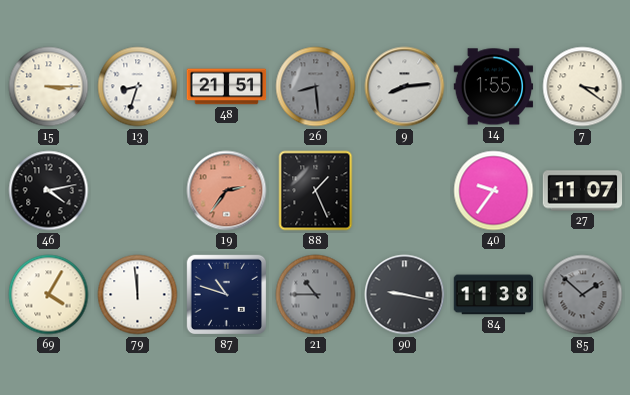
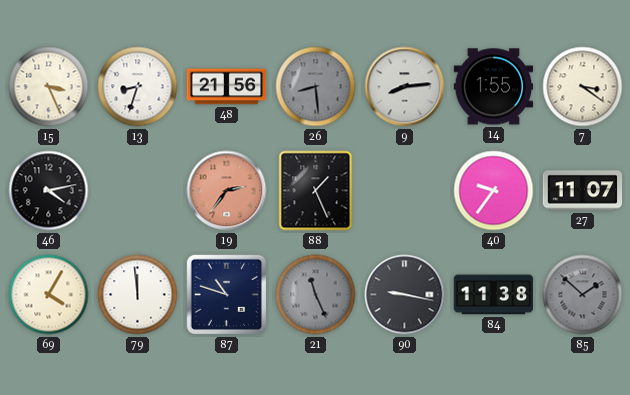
15: 3:15 -> 3:26
48: 21:51 -> 21:56
21: 10:45 -> 11:26
